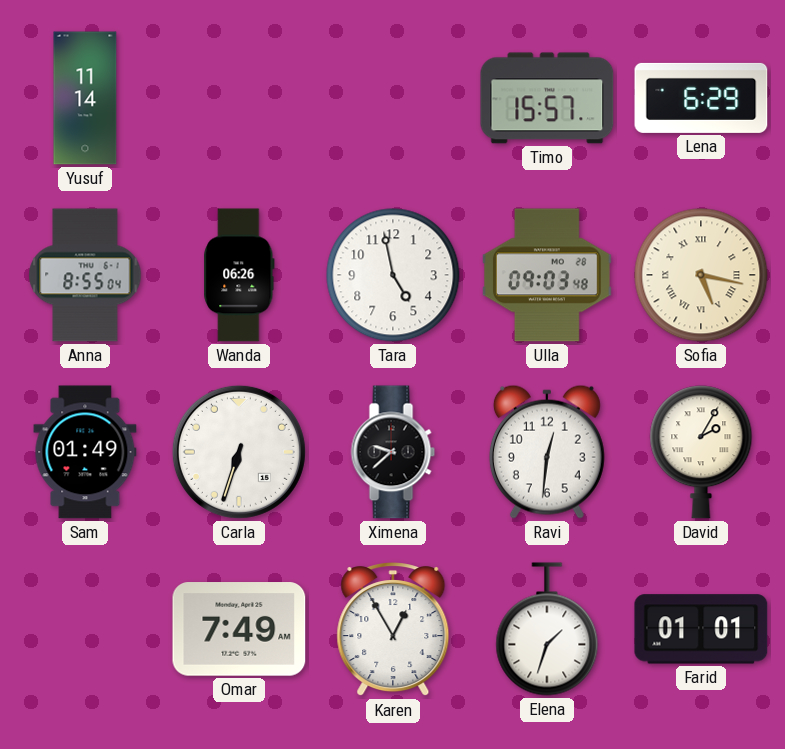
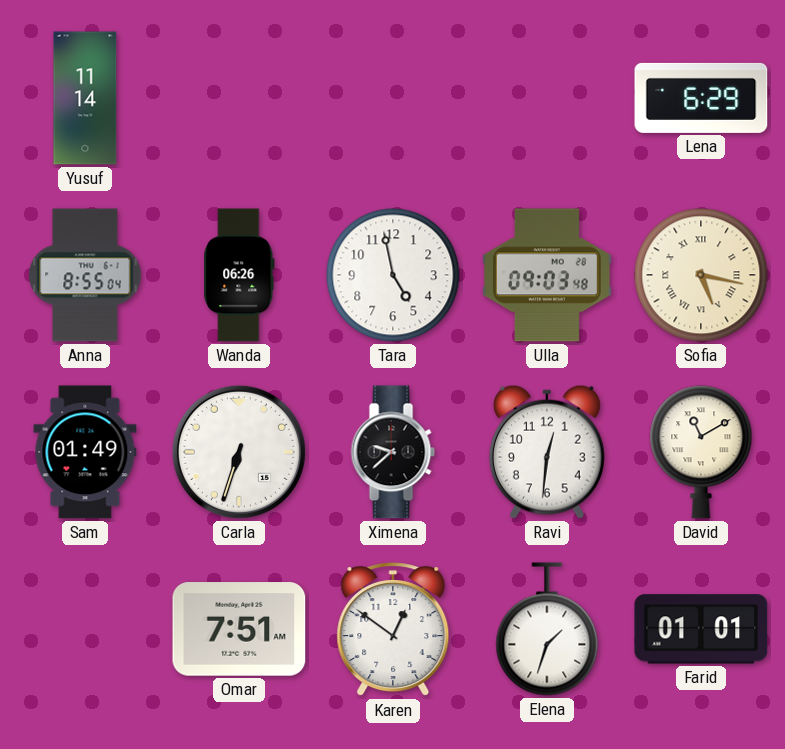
Timo: 15:57 -> none
David: 2:05 -> 11:10
Omar: 7:49 -> 7:51
Karen: 12:55 -> 12:51
